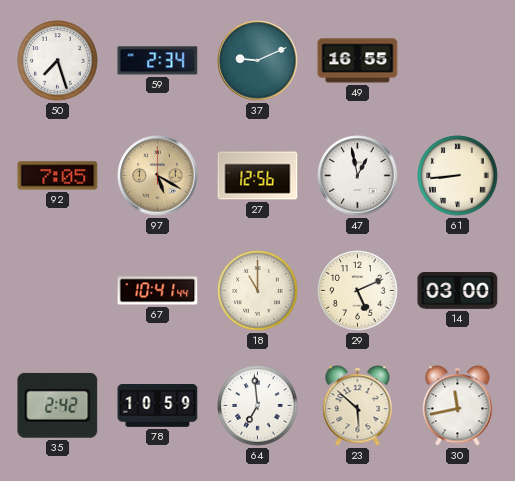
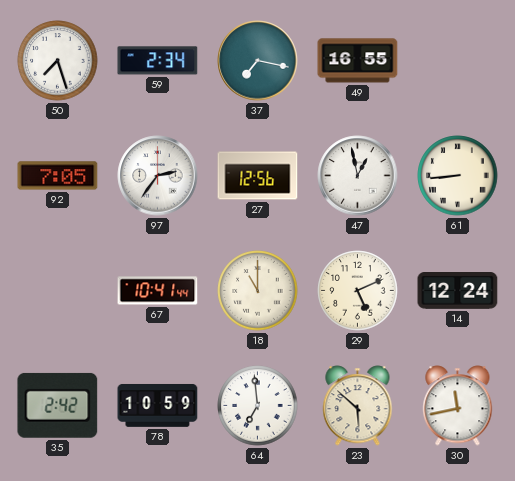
37: 9:11 -> 7:17
97: 5:20 -> 2:36
97 dial: champagne -> white
14: 03:00 -> 12:24
